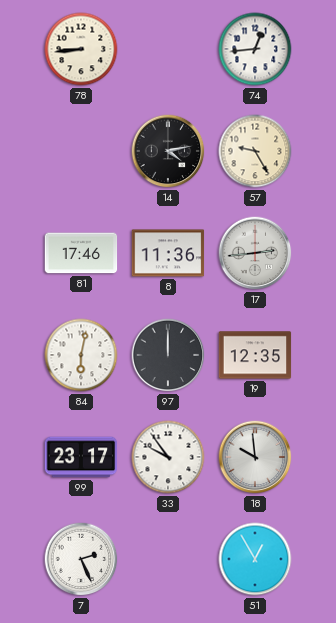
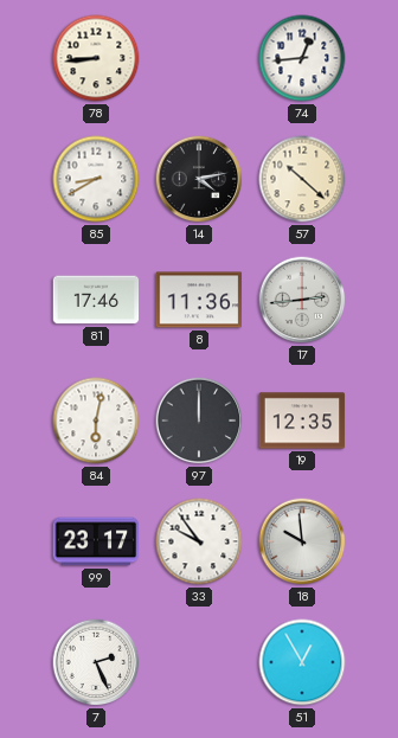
85: none -> 8:40
57: 9:25 -> 10:22
